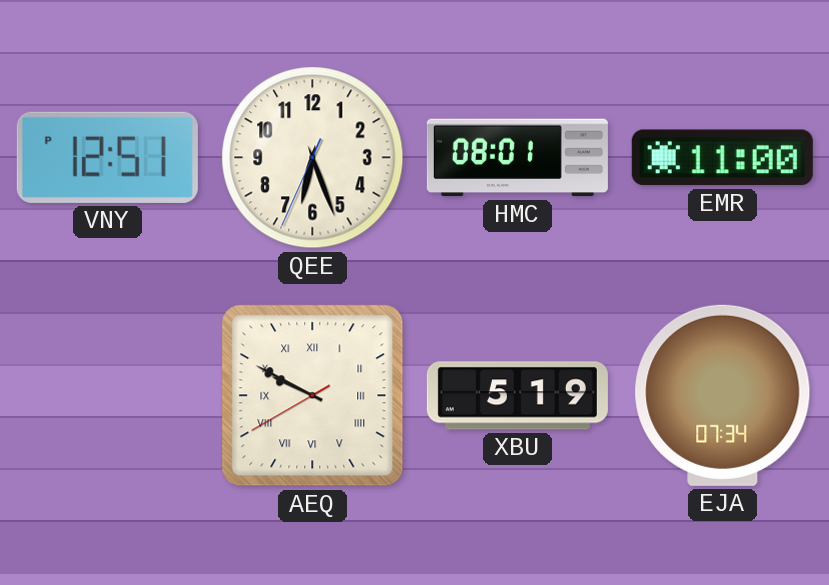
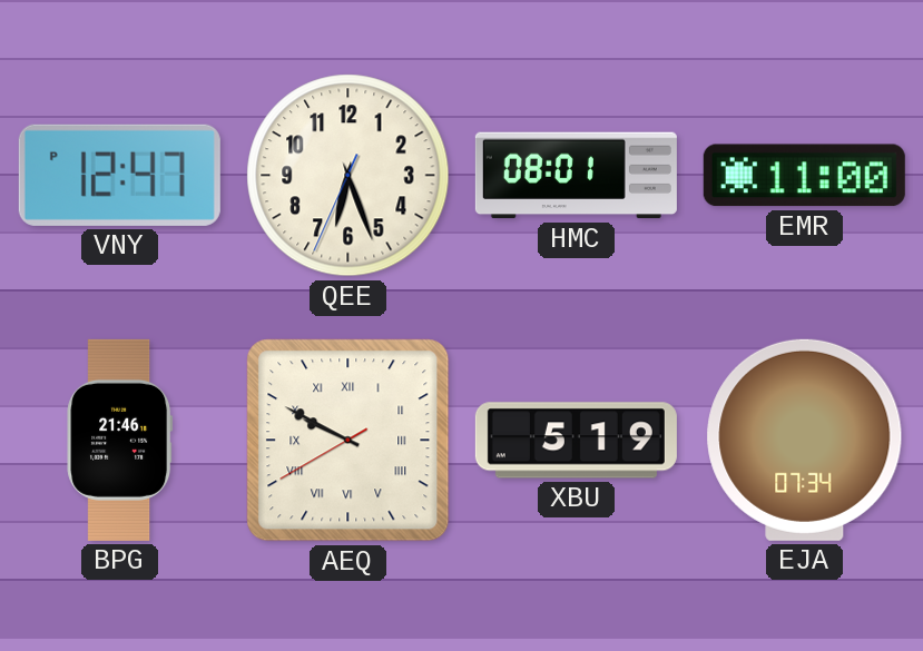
VNY: 12:51 -> 12:47
BPG: none -> 21:46
